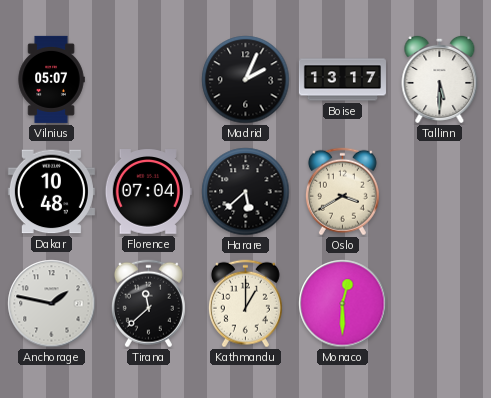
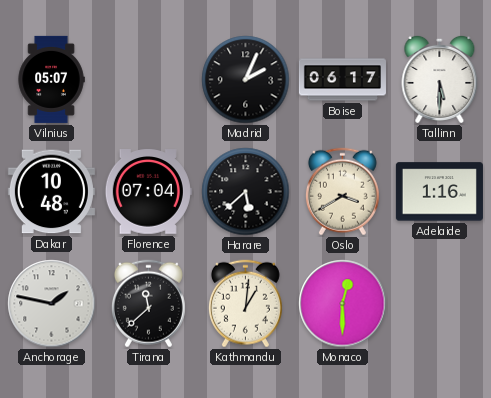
Boise: 13:17 -> 06:17
Adelaide: none -> 1:16
Kathmandu: 1:00 -> 1:01
